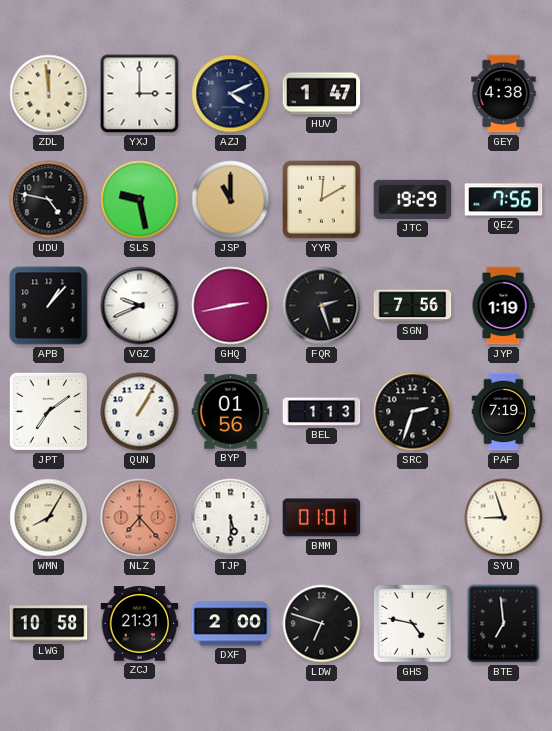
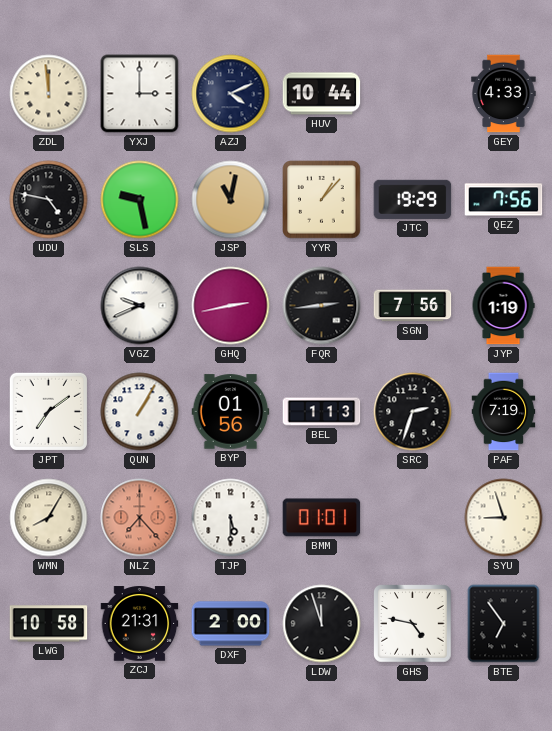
HUV: 1:47 -> 10:44
GEY: 4:38 -> 4:33
JSP: 11:00 -> 11:02
YYR: 12:10 -> 1:07
APB: 1:07 -> none
FQR: 2:27 -> 2:44
LDW: 6:48 -> 11:57
BTE: 6:59 -> 6:54
